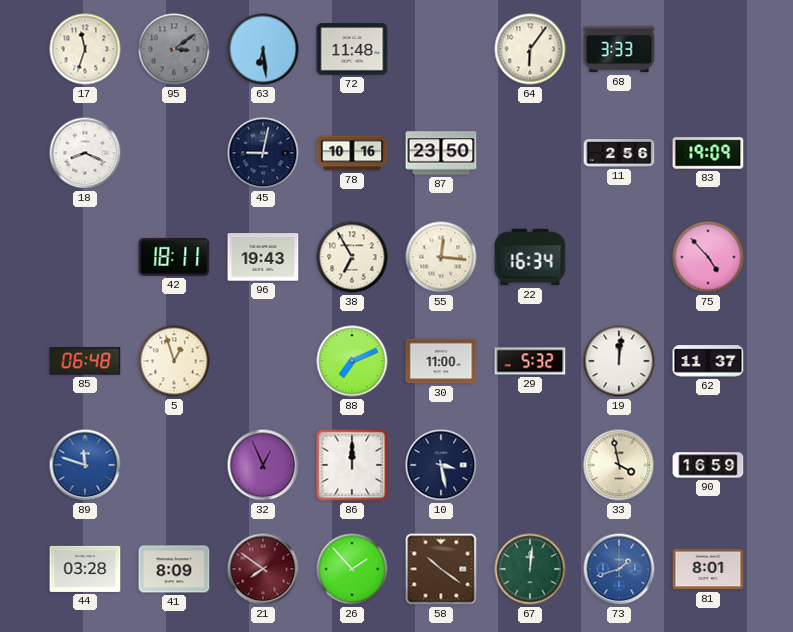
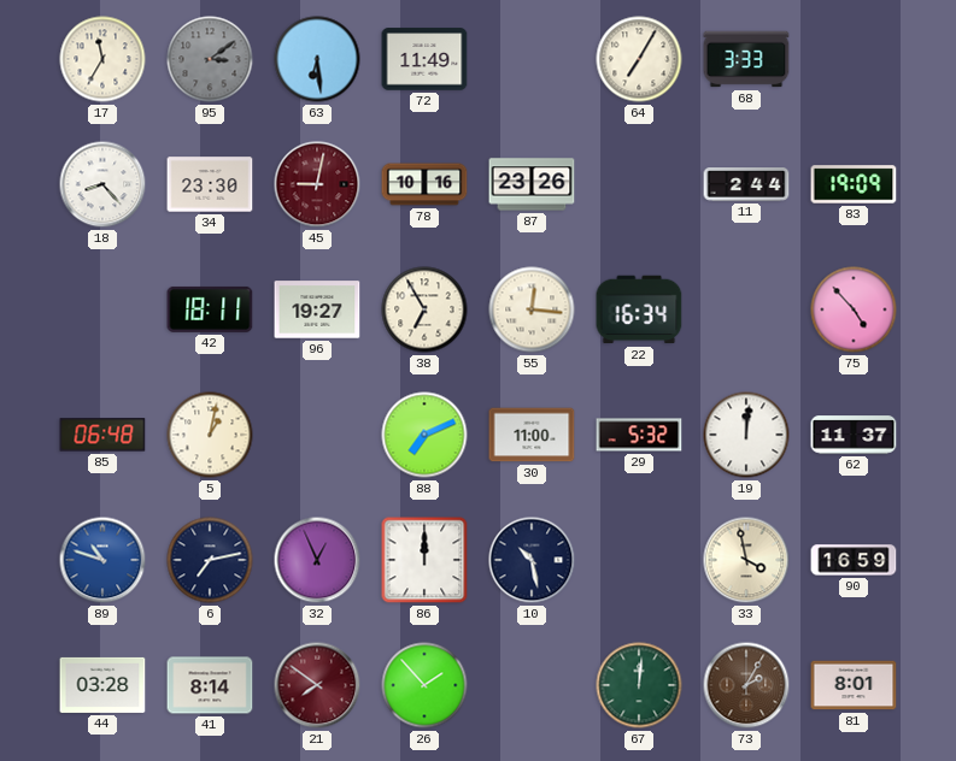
17: 11:33 -> 11:35
72: 11:48 -> 11:49
64: 6:06 -> 7:05
18: 8:19 -> 8:23
34: none -> 23:30
45 dial: navy -> burgundy
87: 23:50 -> 23:26
11: 2:56 -> 2:44
96: 19:43 -> 19:27
5: 12:57 -> 1:02
89: 11:48 -> 10:48
6: none -> 7:13
10: 3:28 -> 10:28
41: 8:09 -> 8:14
58: 10:21 -> none
73: 1:42 -> 2:05
73 dial: blue -> brown
